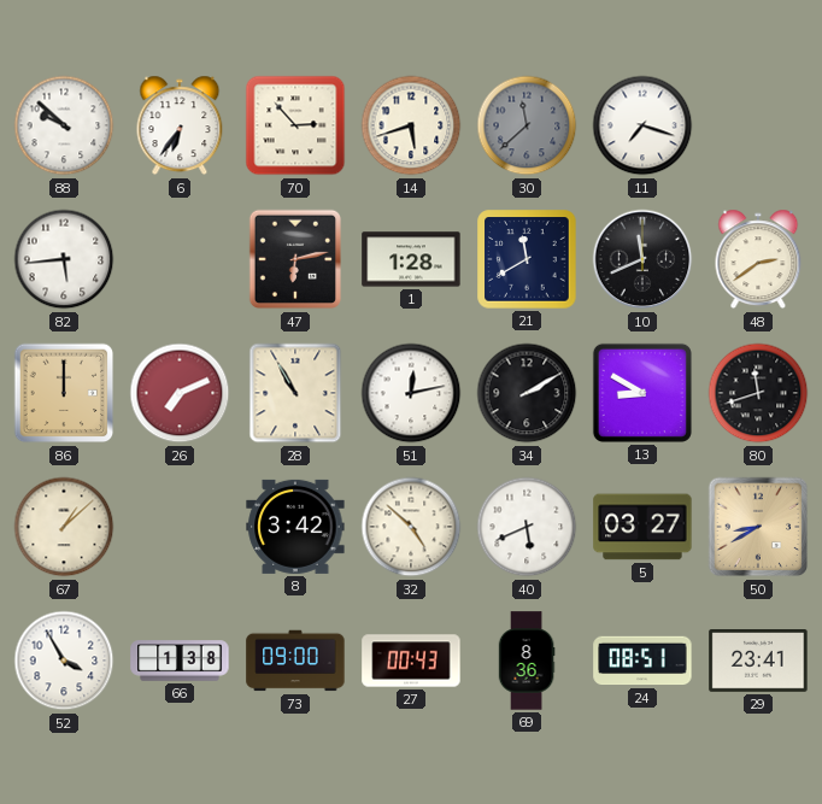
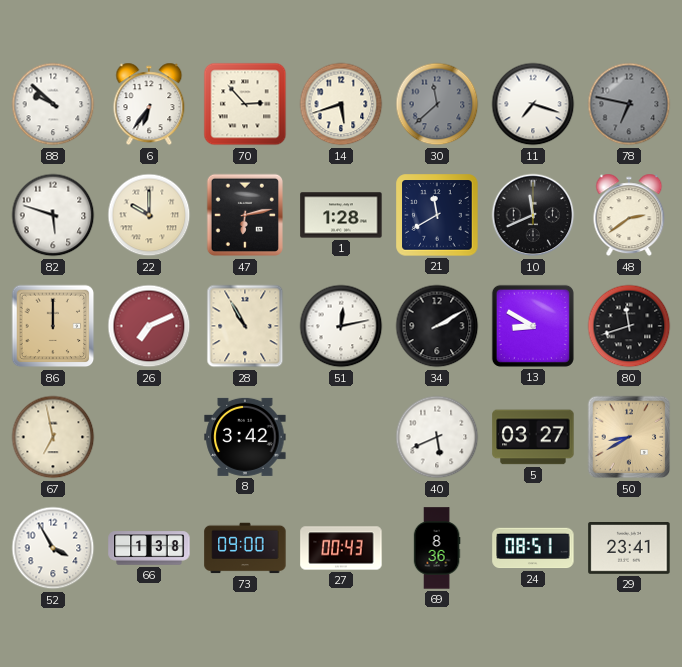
78: none -> 6:47
82: 5:44 -> 5:48
22: none -> 10:00
67: 1:08 -> 6:58
32: 4:52 -> none
